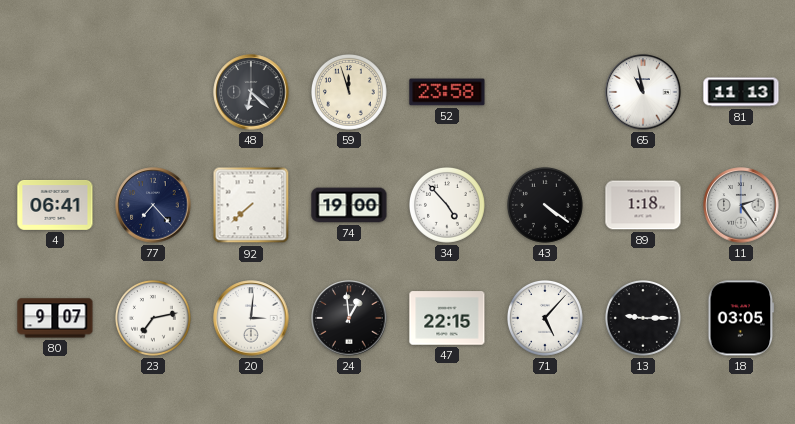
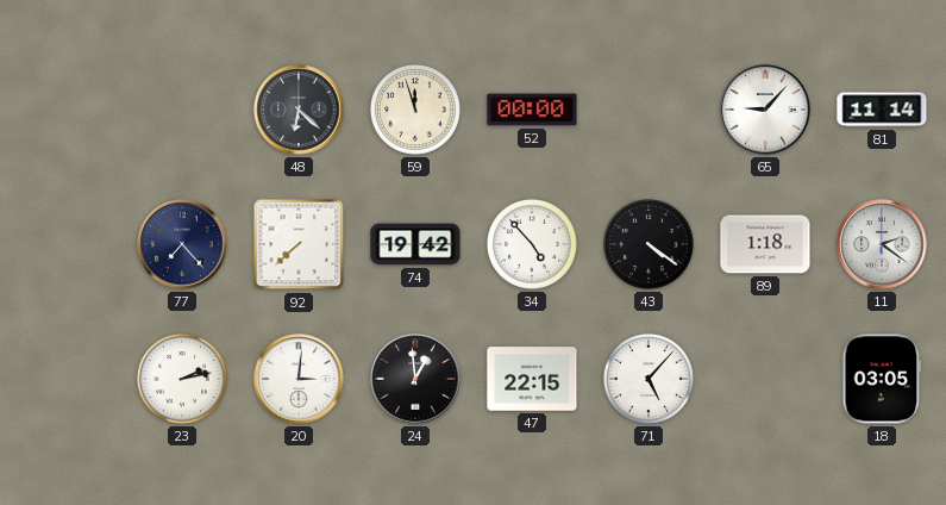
52: 23:58 -> 00:00
65: 10:58 -> 9:07
81: 11:13 -> 11:14
4: 06:41 -> none
74: 19:00 -> 19:42
11: 2:24 -> 2:21
80: 9:07 -> none
23: 7:13 -> 2:13
13: 9:15 -> none
